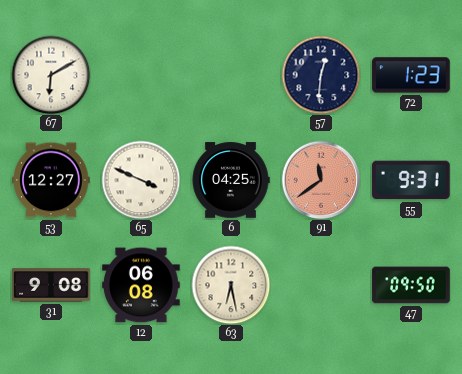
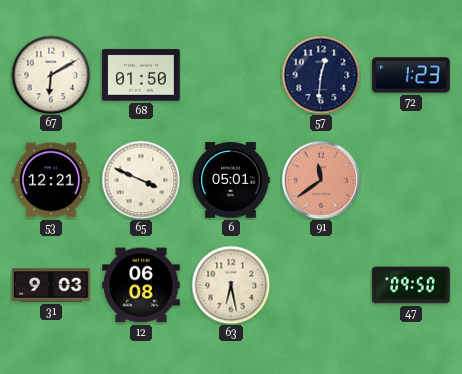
68: none -> 01:50
53: 12:27 -> 12:21
6: 04:25 -> 05:01
55: 9:31 -> none
31: 9:08 -> 9:03
